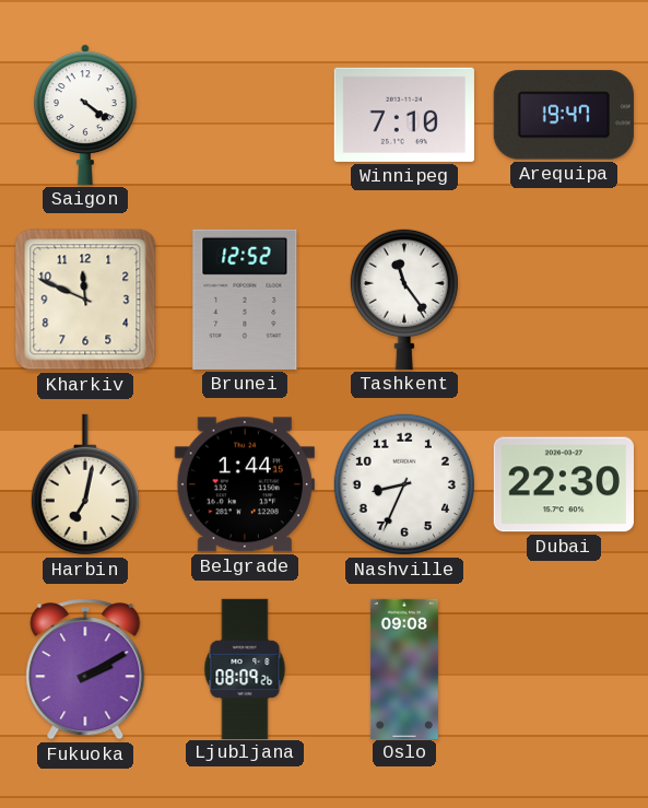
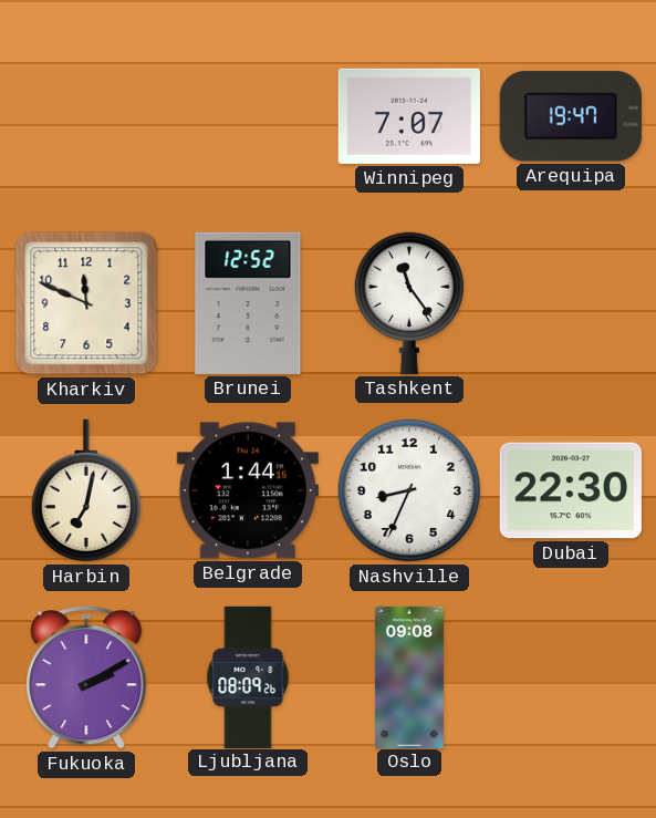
Saigon: 4:21 -> none
Winnipeg: 7:10 -> 7:07
